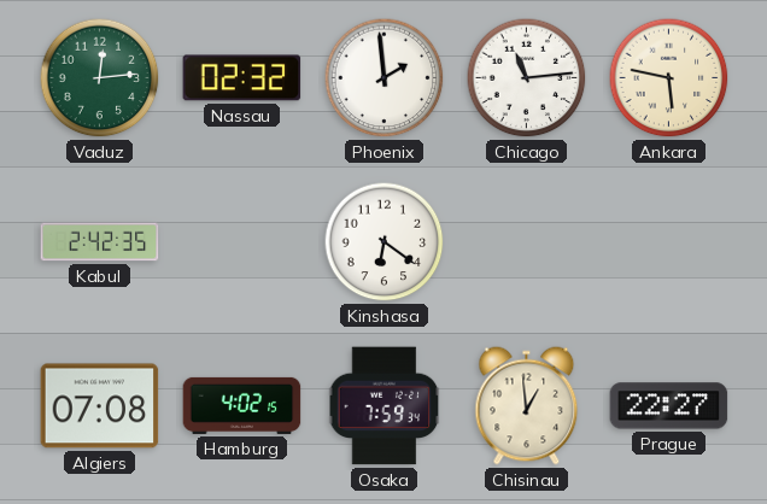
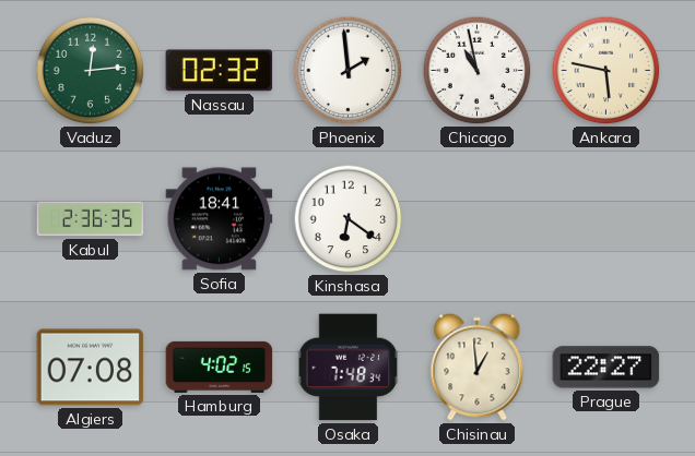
Chicago: 11:14 -> 10:58
Kabul: 2:42 -> 2:36
Sofia: none -> 18:41
Osaka: 7:59 -> 7:48
